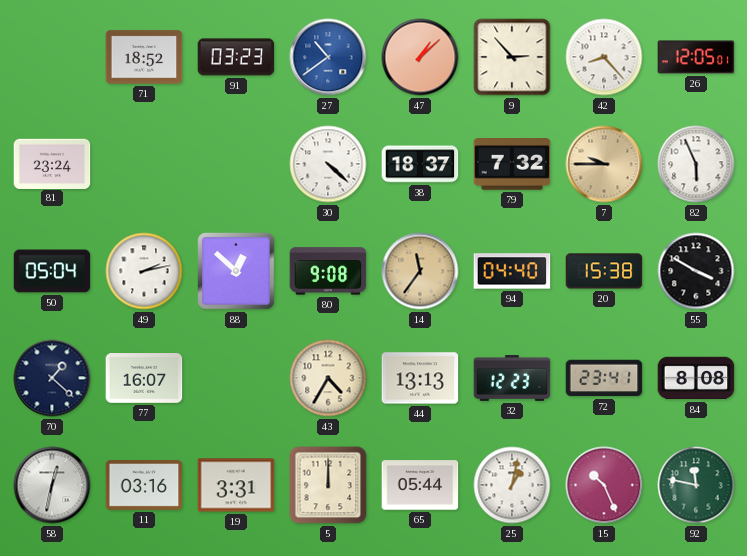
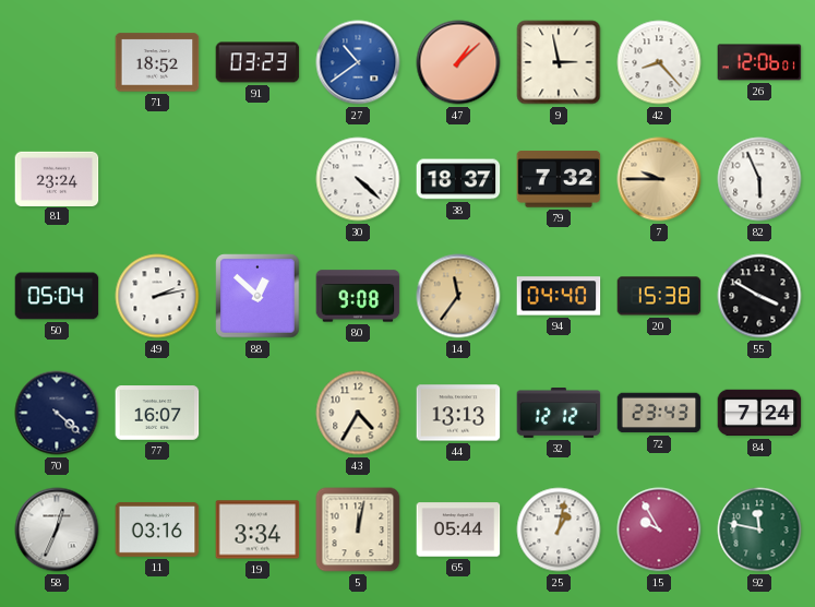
9: 2:53 -> 2:58
26: 12:05 -> 12:06
70: 1:22 -> 4:22
32: 12:23 -> 12:12
72: 23:41 -> 23:43
84: 8:08 -> 7:24
58: 12:32 -> 12:34
19: 3:31 -> 3:34
5: 12:00 -> 12:02
15: 10:26 -> 9:55
